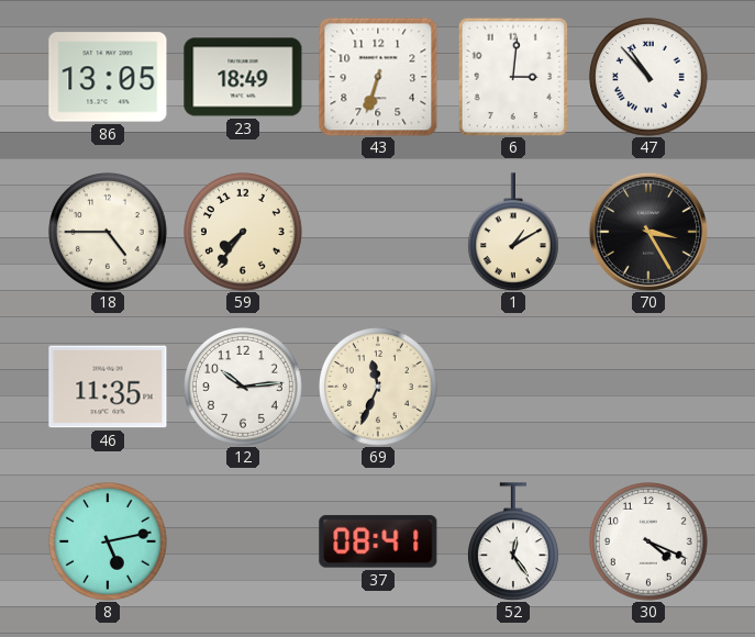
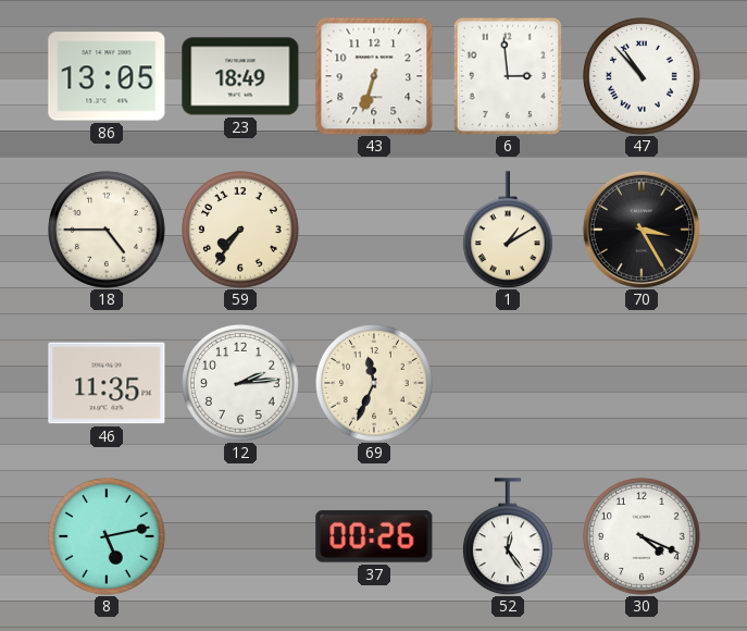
6: 3:01 -> 2:59
12: 10:14 -> 2:14
37: 08:41 -> 00:26
